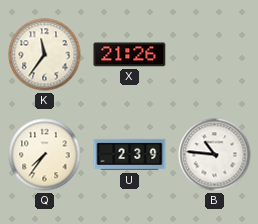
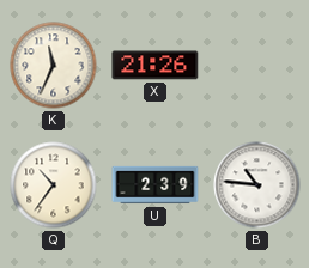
K: 11:36 -> 11:34
Q: 7:36 -> 10:36
